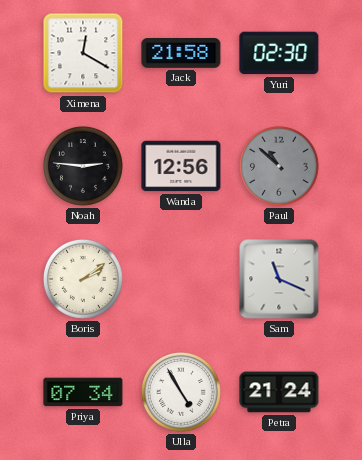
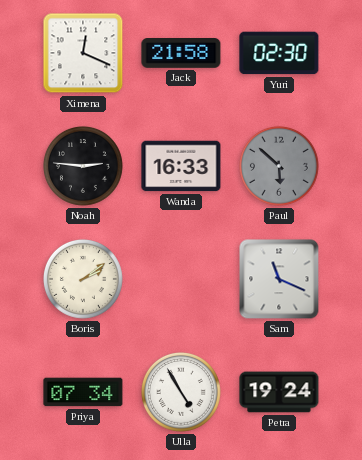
Ximena: 12:20 -> 12:19
Wanda: 12:56 -> 16:33
Paul: 10:52 -> 5:52
Petra: 21:24 -> 19:24
